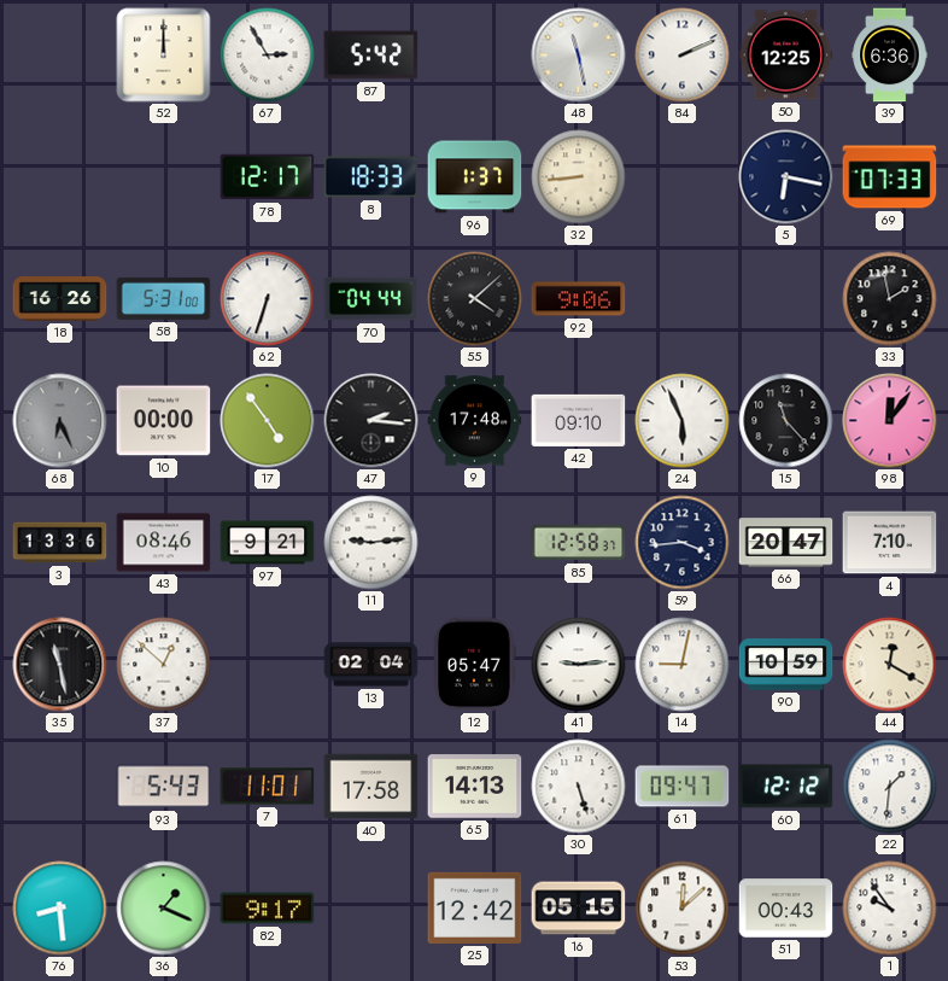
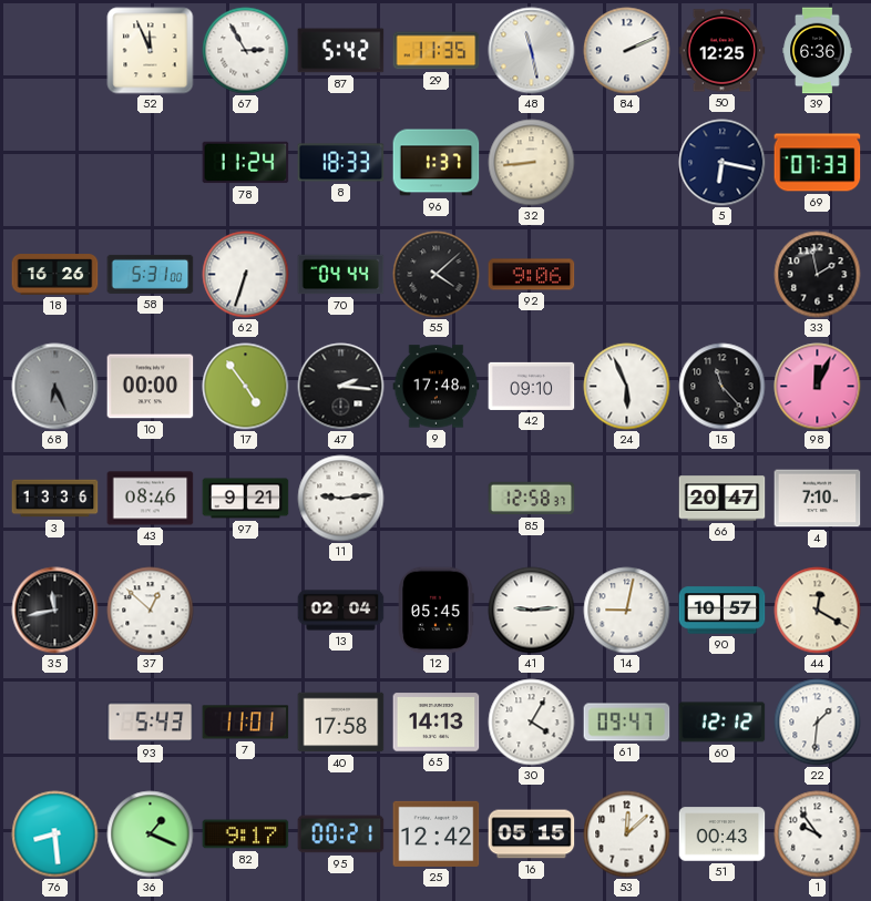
52: 12:00 -> 11:56
29: none -> 11:35
78: 12:17 -> 11:24
98: 12:06 -> 12:04
59: 3:44 -> none
35: 11:28 -> 11:43
12: 05:47 -> 05:45
90: 10:59 -> 10:57
30: 5:27 -> 4:05
95: none -> 00:21
